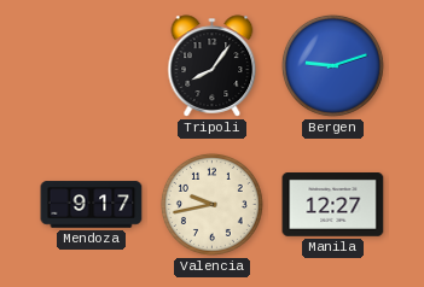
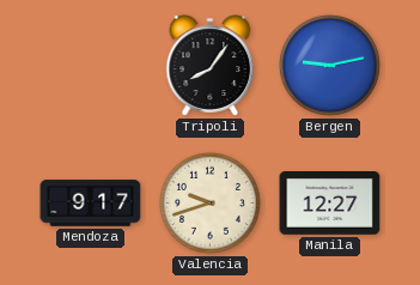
Bergen: 9:12 -> 9:13
Valencia: 9:43 -> 9:42
